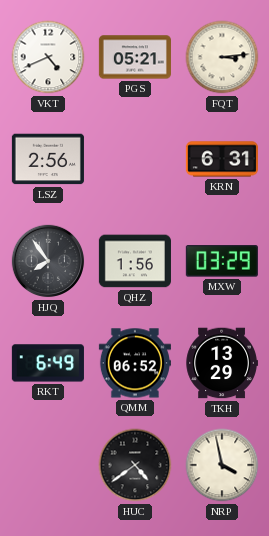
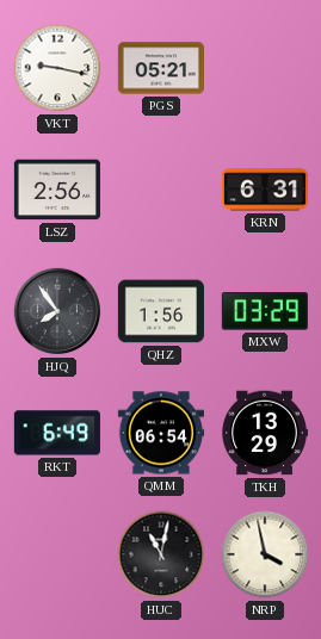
VKT: 4:41 -> 9:17
FQT: 3:14 -> none
QMM: 06:52 -> 06:54
HUC: 4:39 -> 11:02
